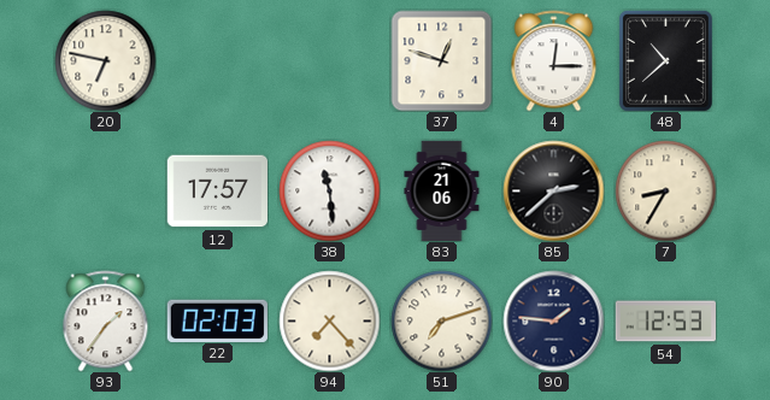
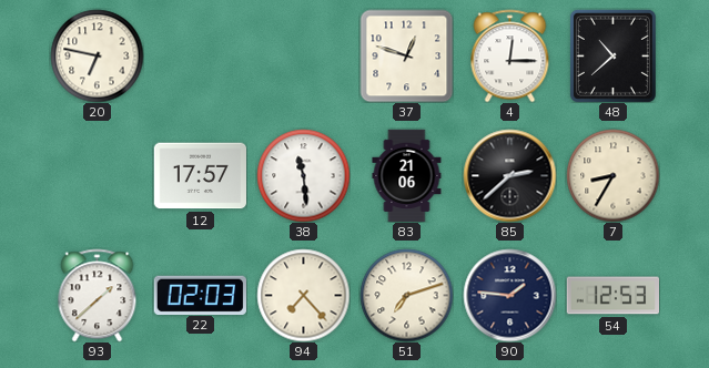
93: 1:36 -> 1:38
